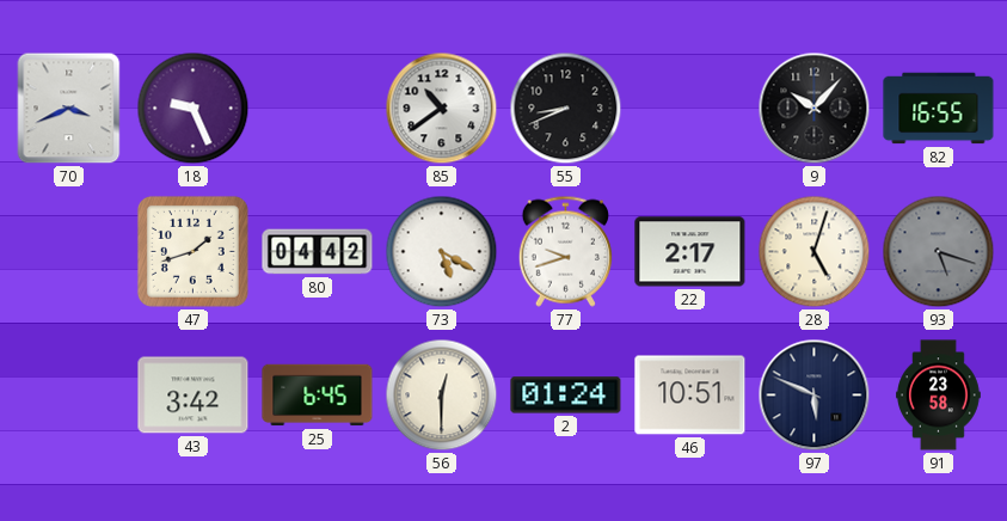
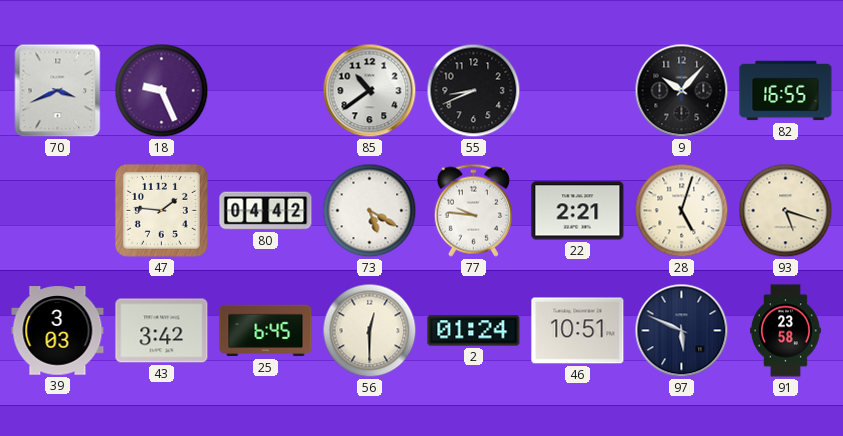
47: 1:42 -> 1:46
77: 9:42 -> 9:46
22: 2:17 -> 2:21
93 dial: grey -> cream
39: none -> 3:03
